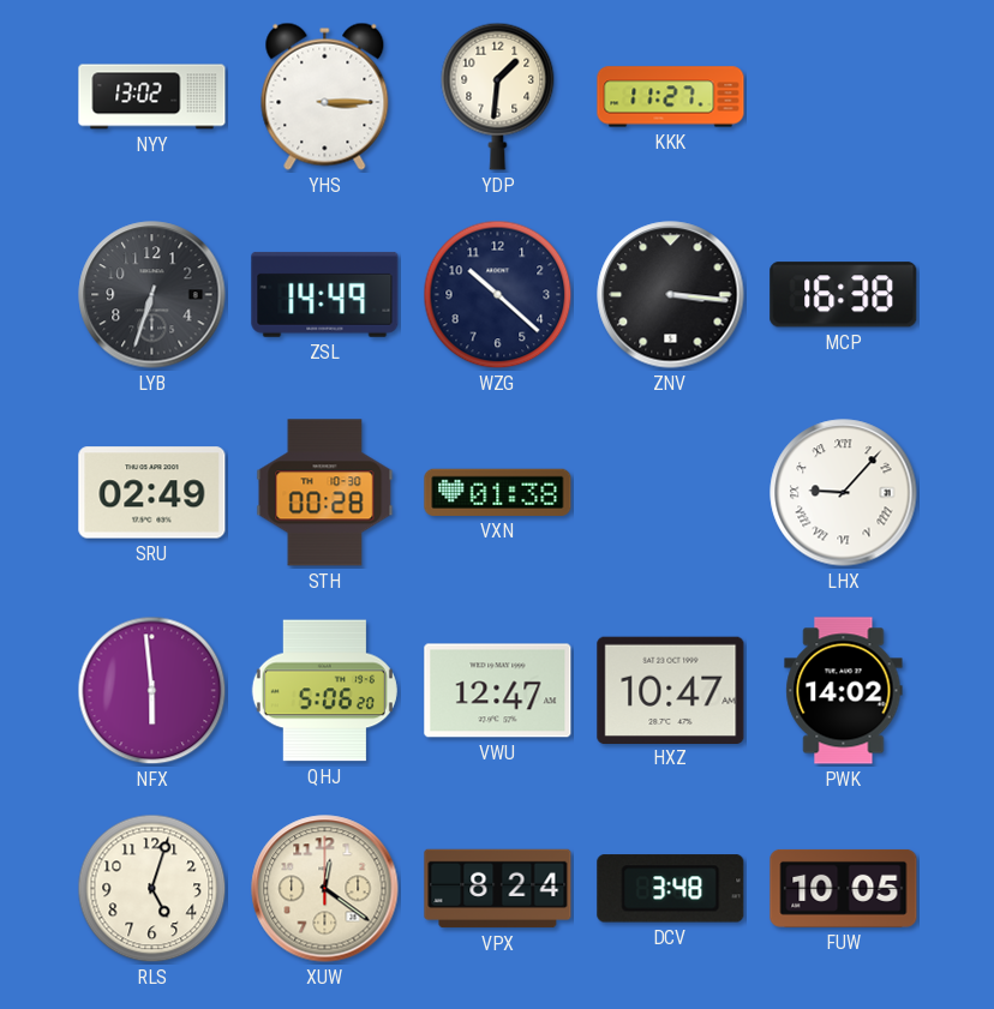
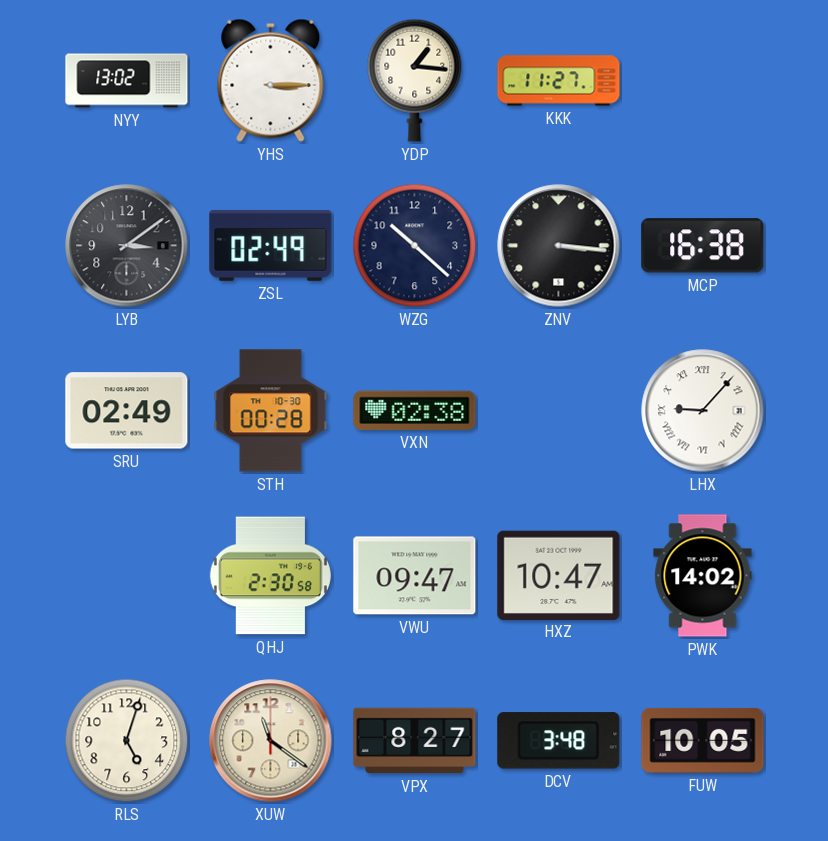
YDP: 1:31 -> 1:16
LYB: 6:33 -> 3:09
ZSL: 14:49 -> 02:49
VXN: 01:38 -> 02:38
NFX: 5:59 -> none
QHJ: 5:06 -> 2:30
VWU: 12:47 -> 09:47
XUW: 12:21 -> 11:21
VPX: 8:24 -> 8:27
